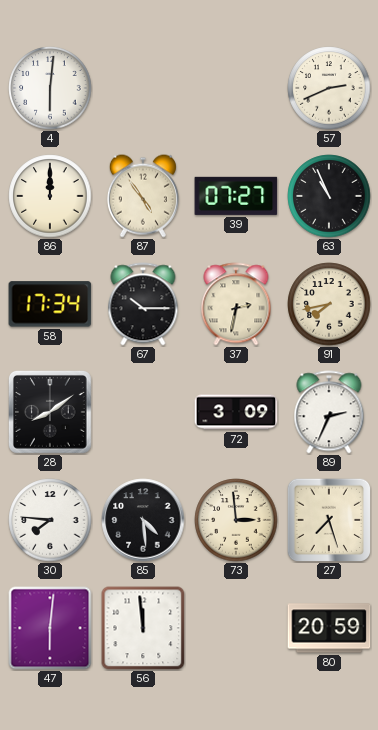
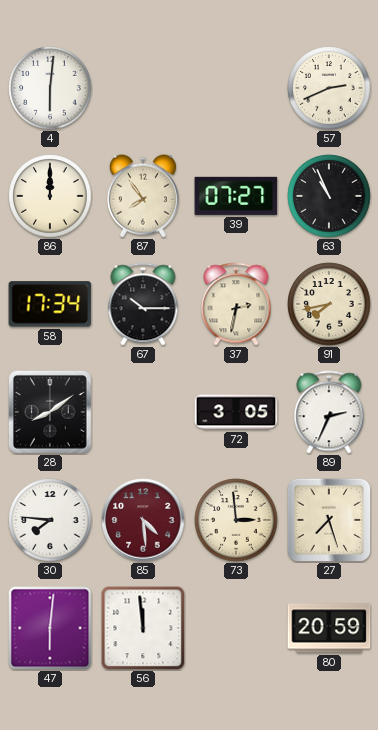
87: 4:54 -> 7:54
72: 3:09 -> 3:05
85 dial: black -> burgundy
